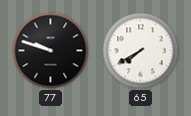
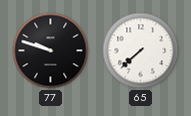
65: 7:40 -> 7:38
